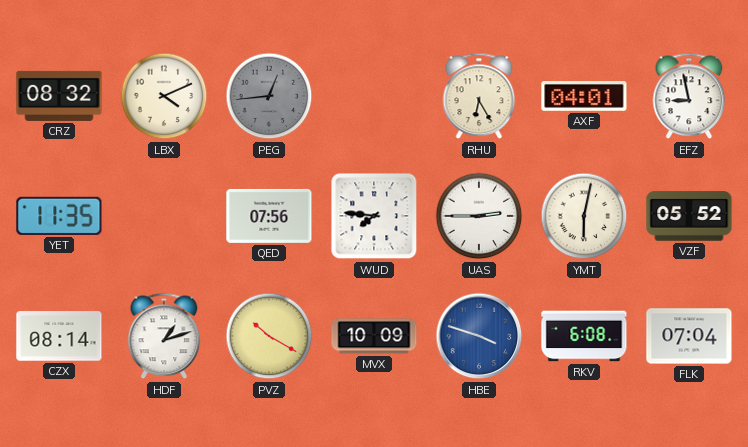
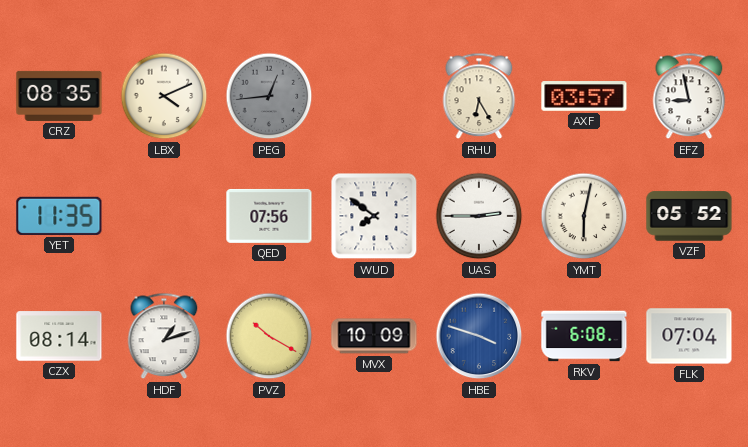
CRZ: 08:32 -> 08:35
AXF: 04:01 -> 03:57
WUD: 7:46 -> 7:51
